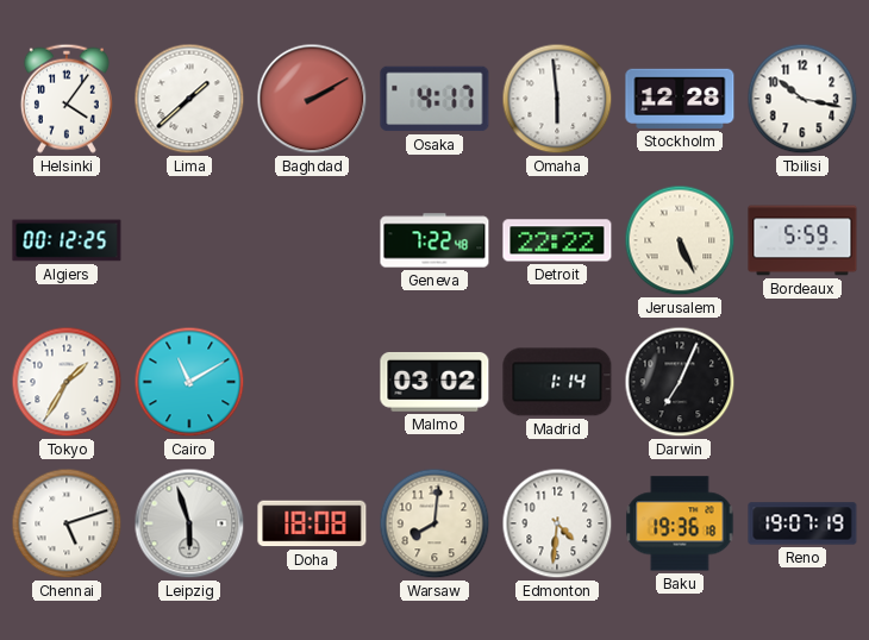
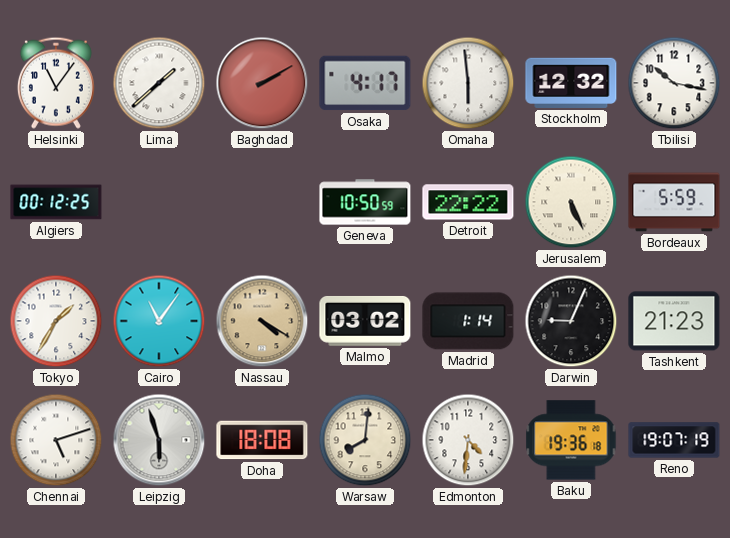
Helsinki: 4:06 -> 11:06
Stockholm: 12:28 -> 12:32
Geneva: 7:22 -> 10:50
Cairo: 11:10 -> 11:06
Nassau: none -> 4:20
Darwin: 7:04 -> 9:04
Tashkent: none -> 21:23
